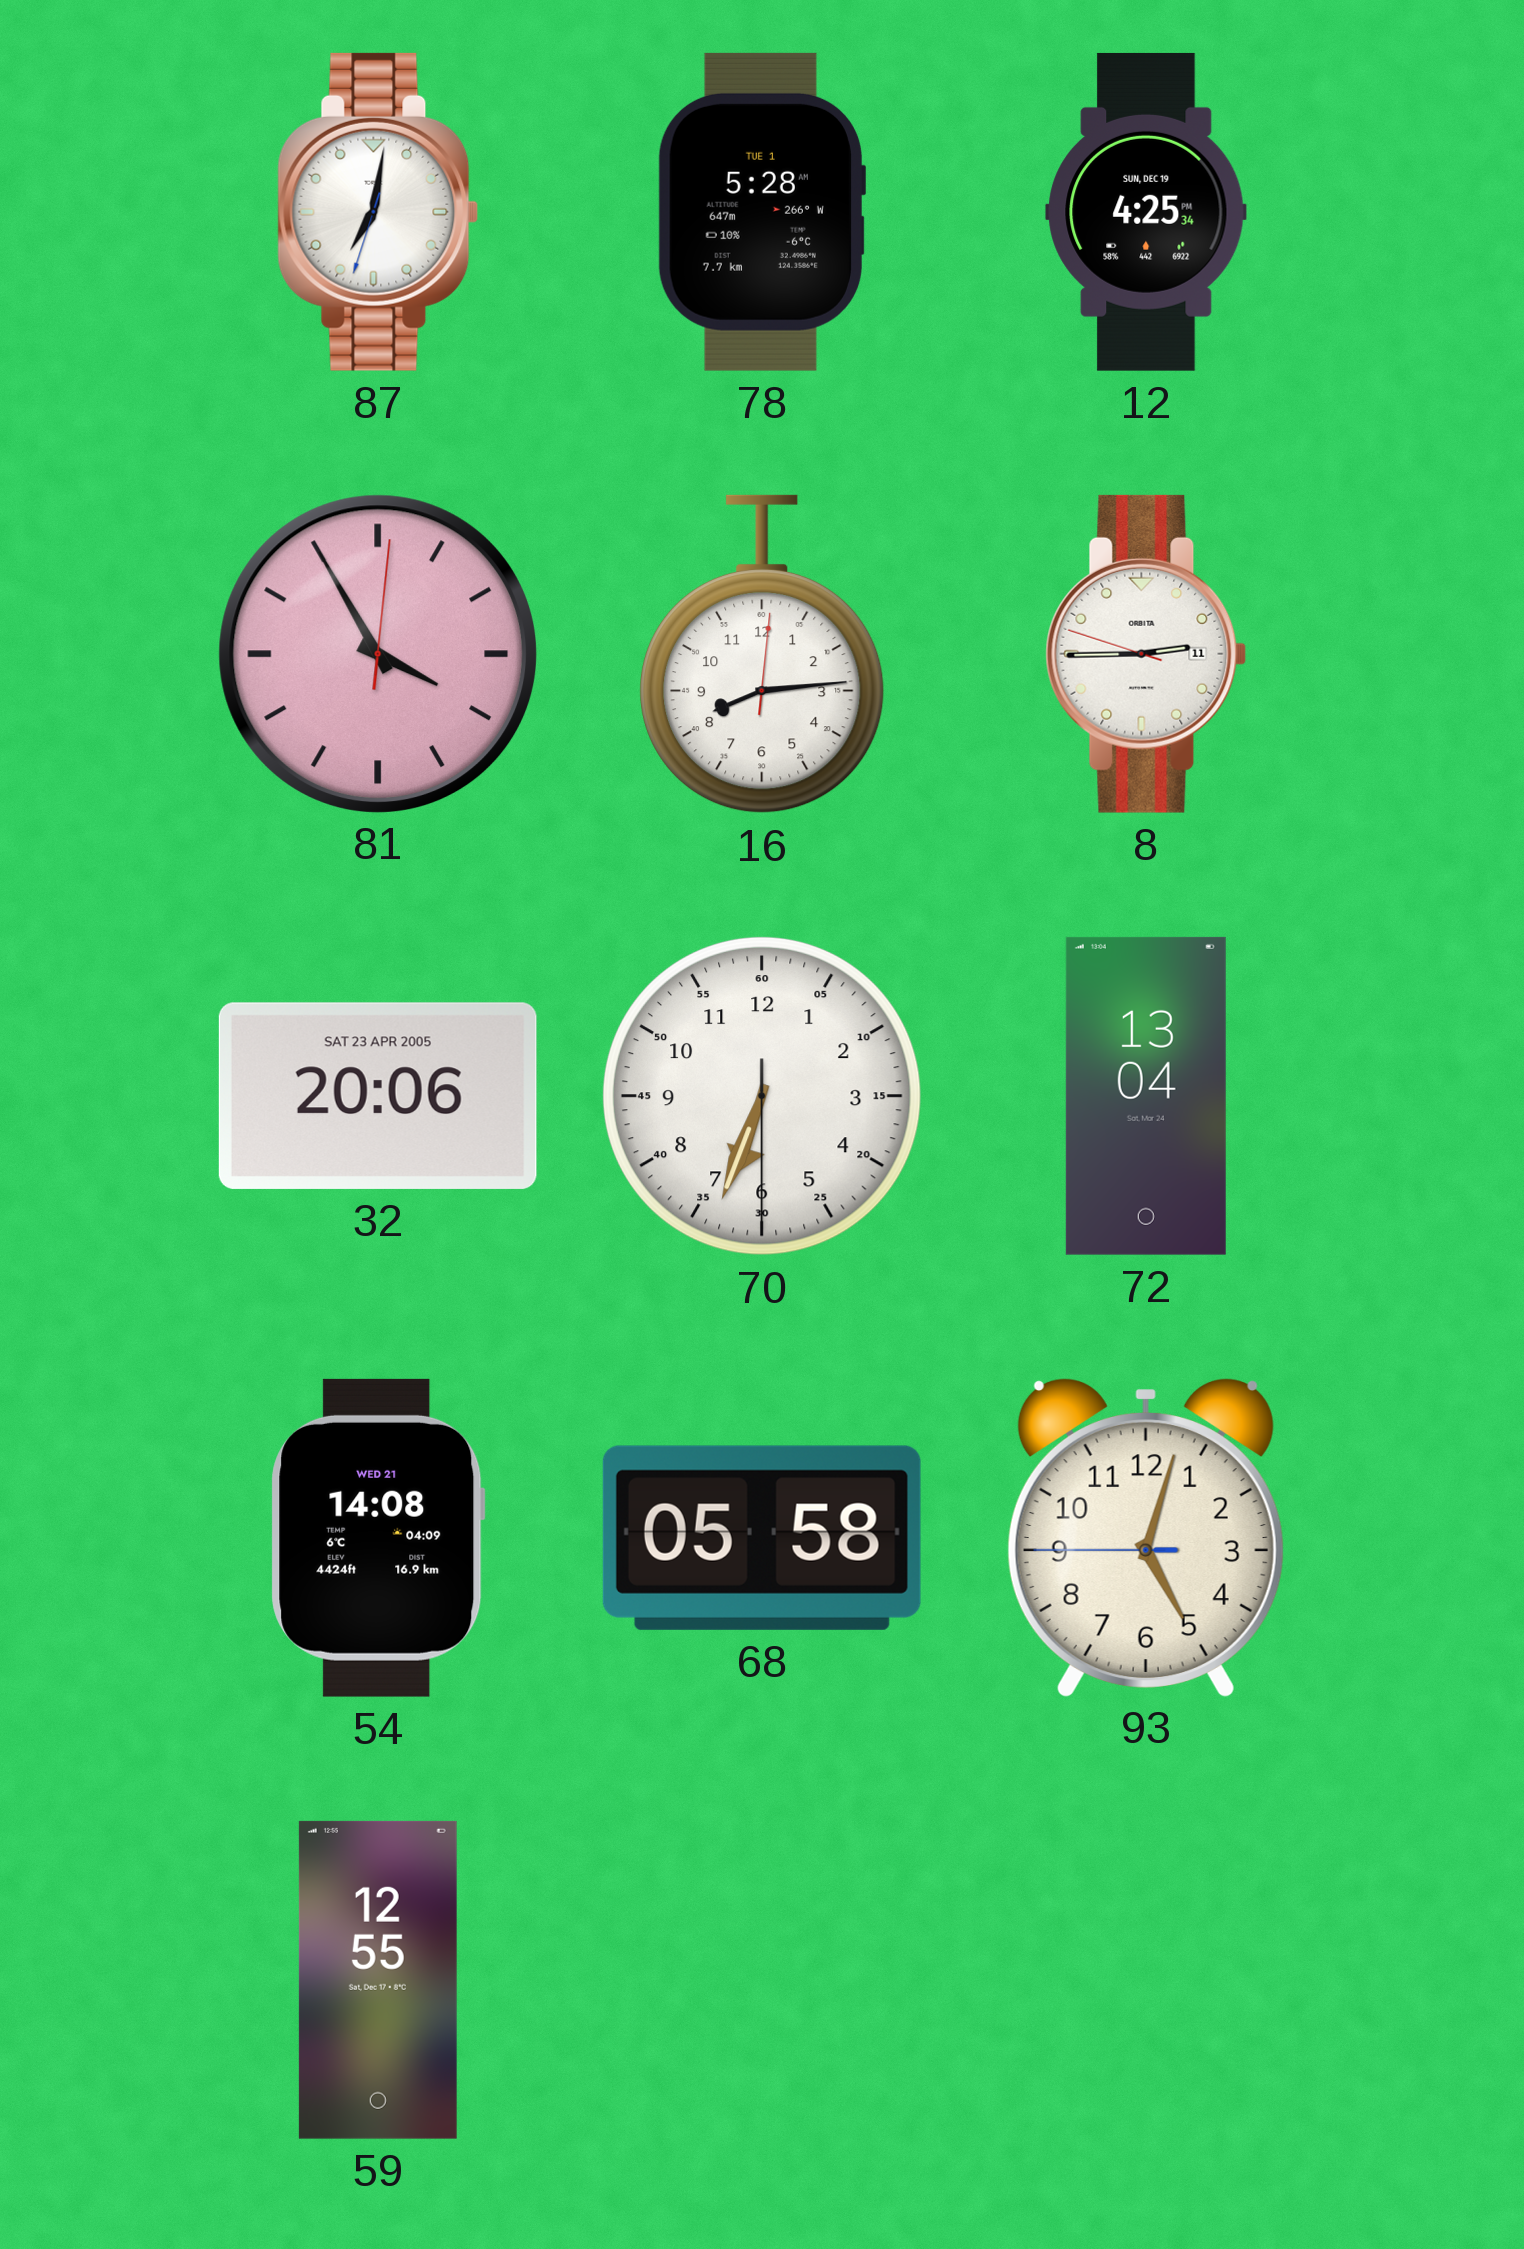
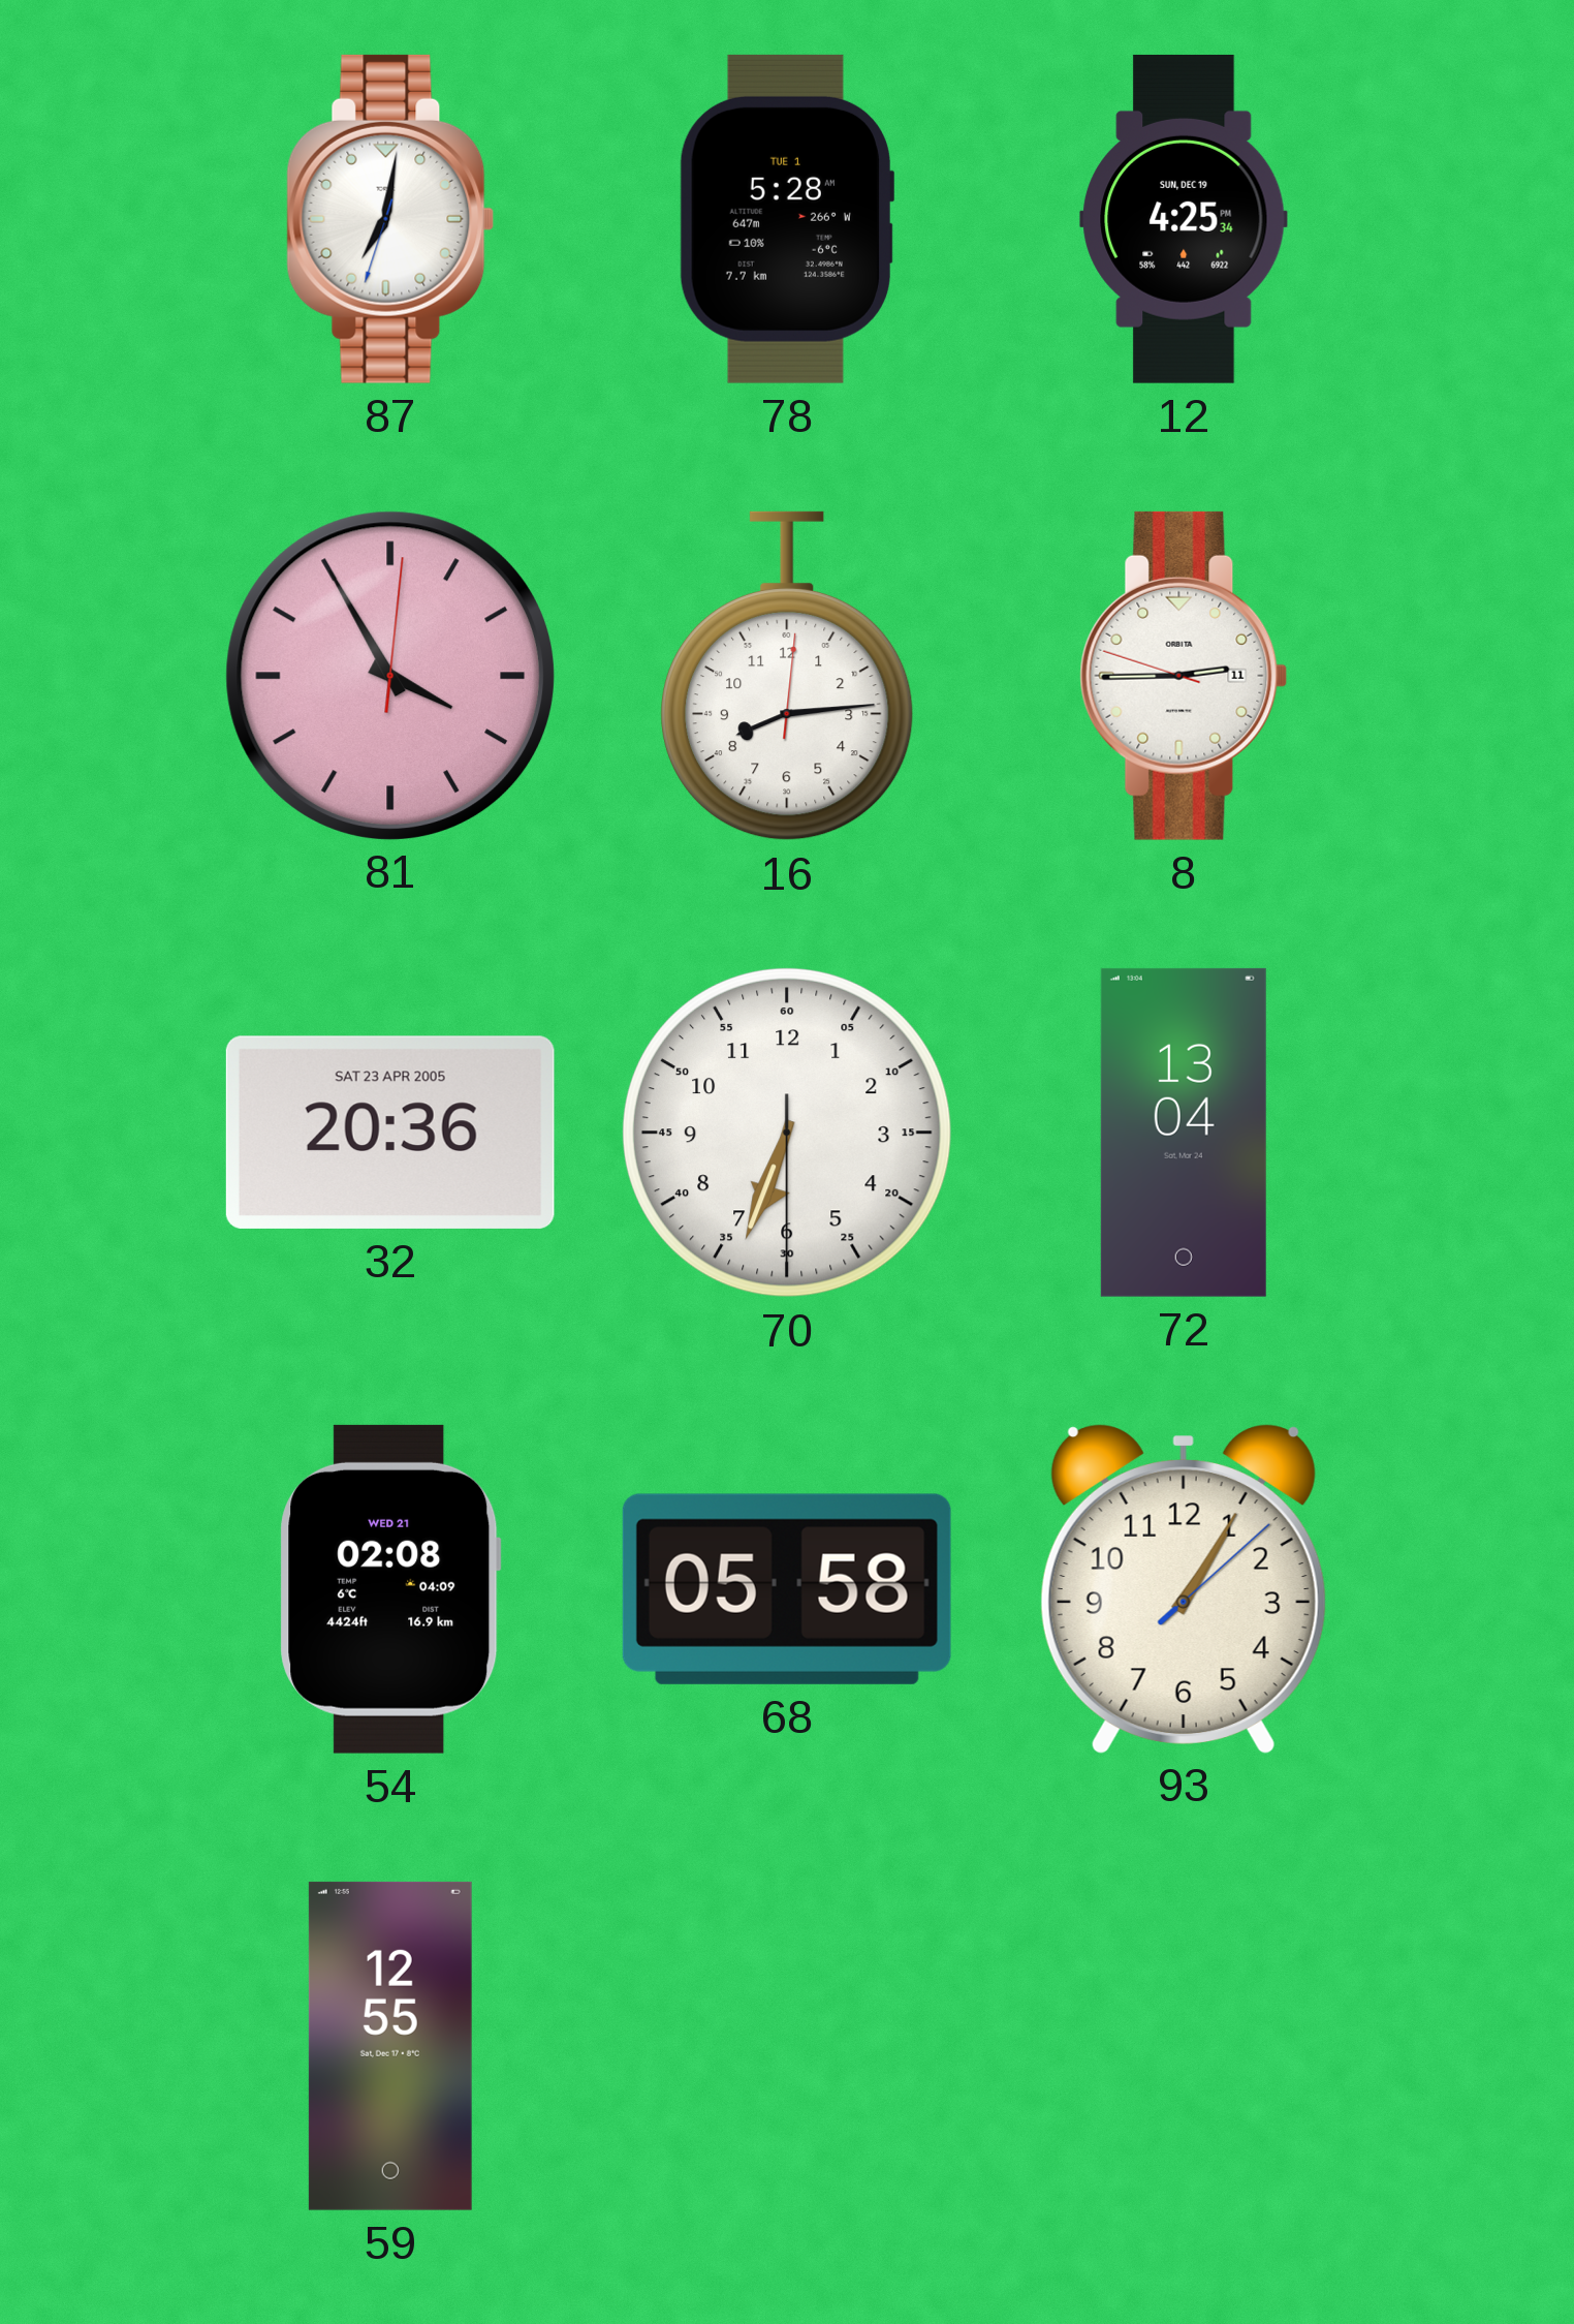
32: 20:06 -> 20:36
54: 14:08 -> 02:08
93: 5:02 -> 1:05
